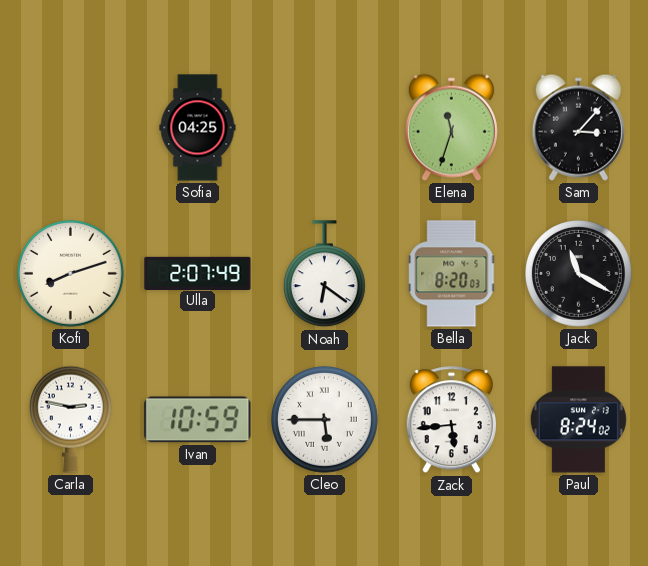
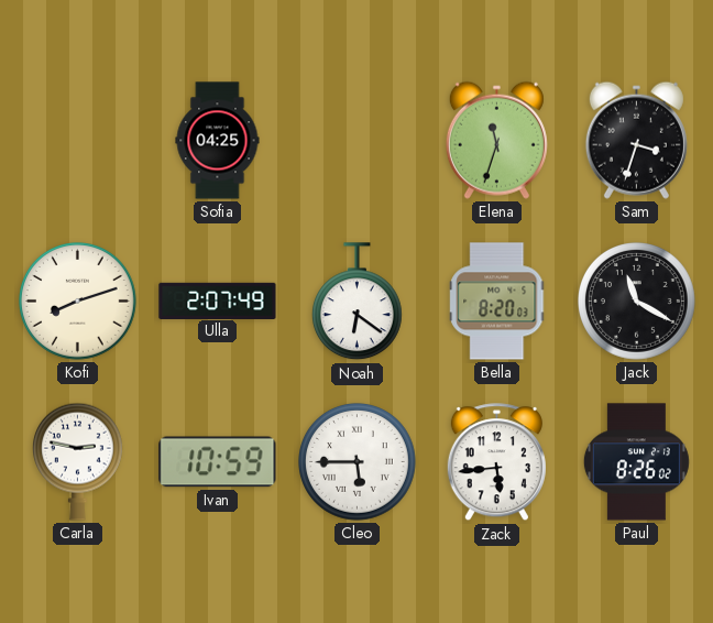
Sam: 3:07 -> 3:33
Paul: 8:24 -> 8:26
